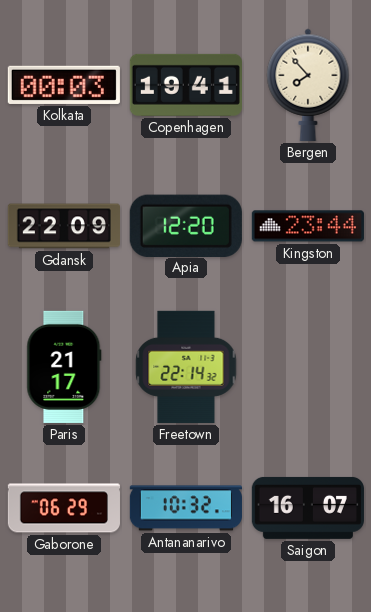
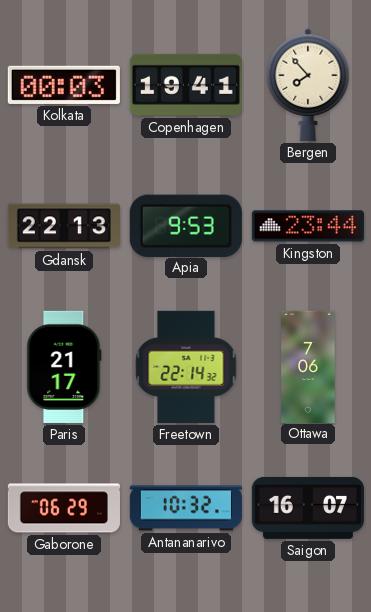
Gdansk: 22:09 -> 22:13
Apia: 12:20 -> 9:53
Ottawa: none -> 7:06
